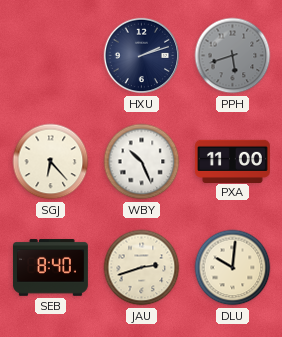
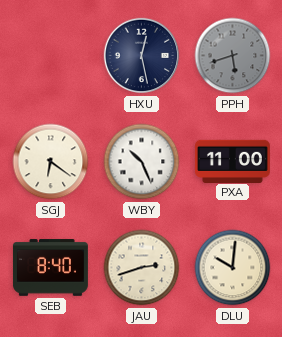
HXU: 2:12 -> 12:28
SGJ: 6:23 -> 6:21
